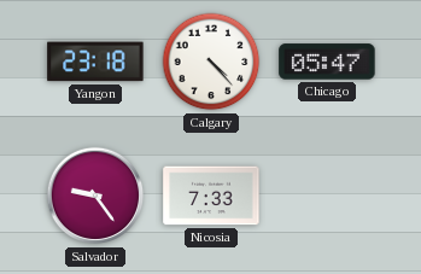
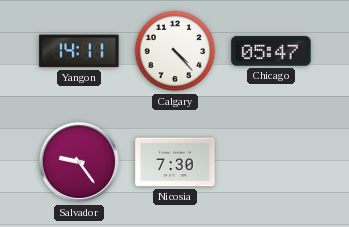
Yangon: 23:18 -> 14:11
Nicosia: 7:33 -> 7:30
